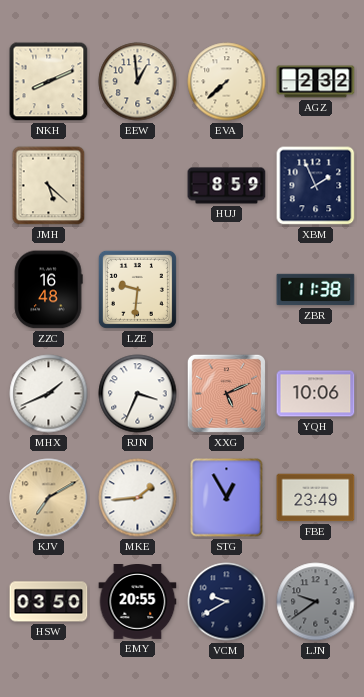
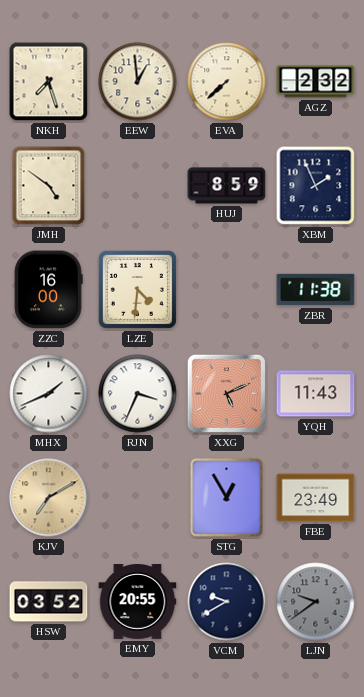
NKH: 8:11 -> 7:27
JMH: 5:22 -> 4:51
ZZC: 16:48 -> 16:00
LZE: 9:31 -> 4:31
YQH: 10:06 -> 11:43
MKE: 1:44 -> none
HSW: 03:50 -> 03:52
